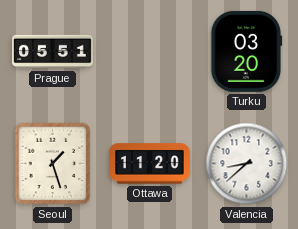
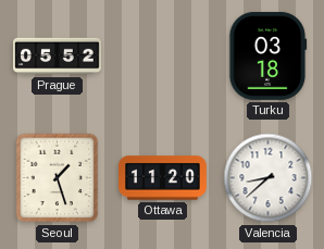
Prague: 05:51 -> 05:52
Turku: 03:20 -> 03:18
